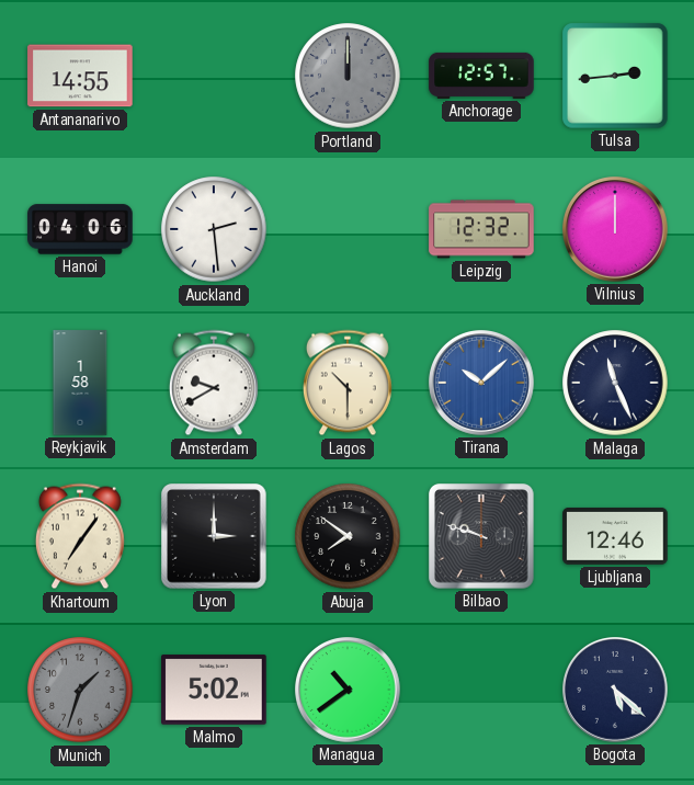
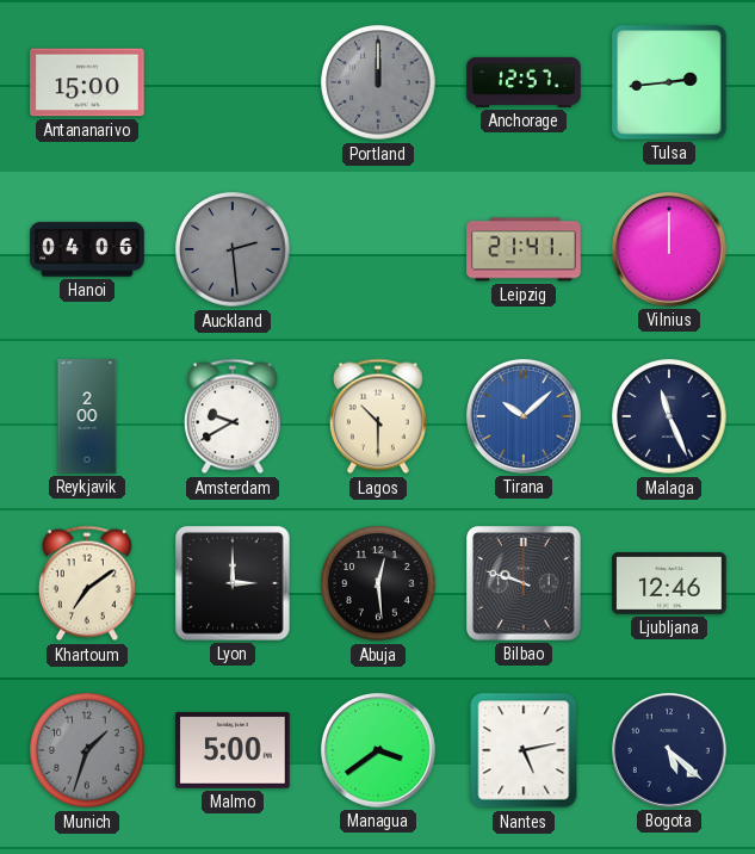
Antananarivo: 14:55 -> 15:00
Auckland dial: white -> grey
Leipzig: 12:32 -> 21:41
Reykjavik: 1:58 -> 2:00
Khartoum: 7:06 -> 7:09
Abuja: 7:51 -> 12:29
Malmo: 5:02 -> 5:00
Managua: 10:39 -> 3:39
Nantes: none -> 5:13
